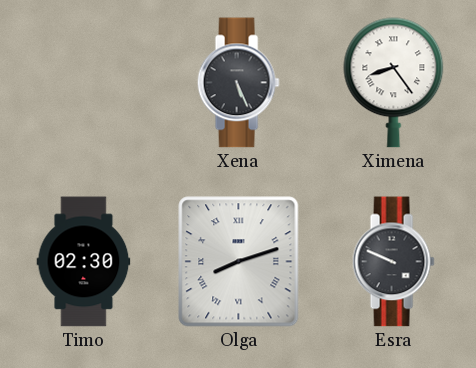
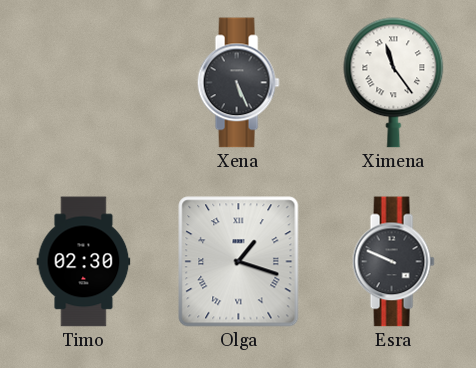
Ximena: 8:24 -> 11:24
Olga: 8:12 -> 1:18
